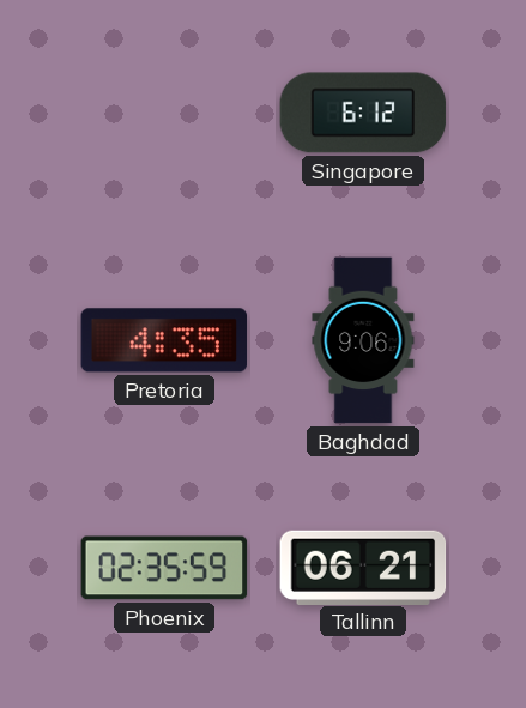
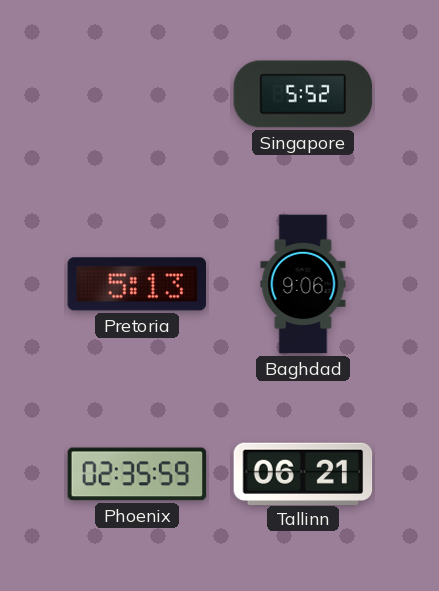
Singapore: 6:12 -> 5:52
Pretoria: 4:35 -> 5:13
